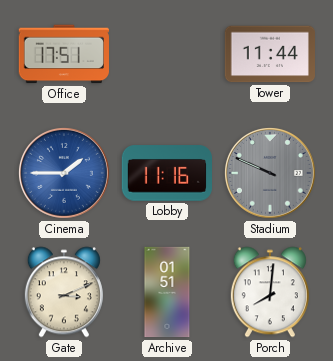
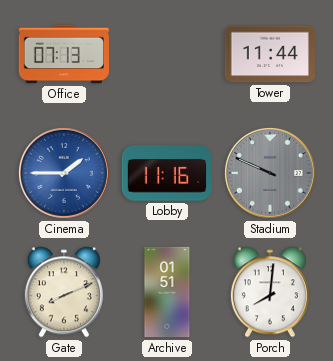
Office: 17:51 -> 07:13
Gate: 3:11 -> 8:11
